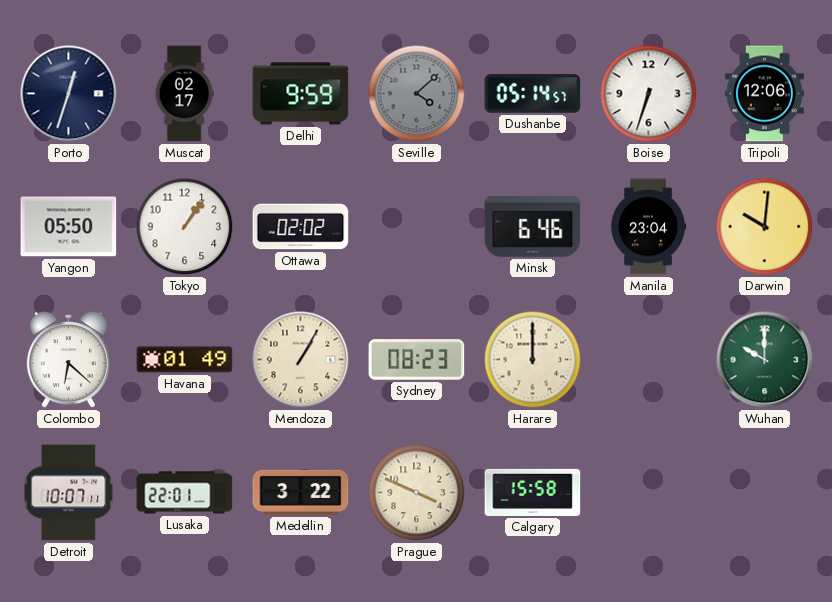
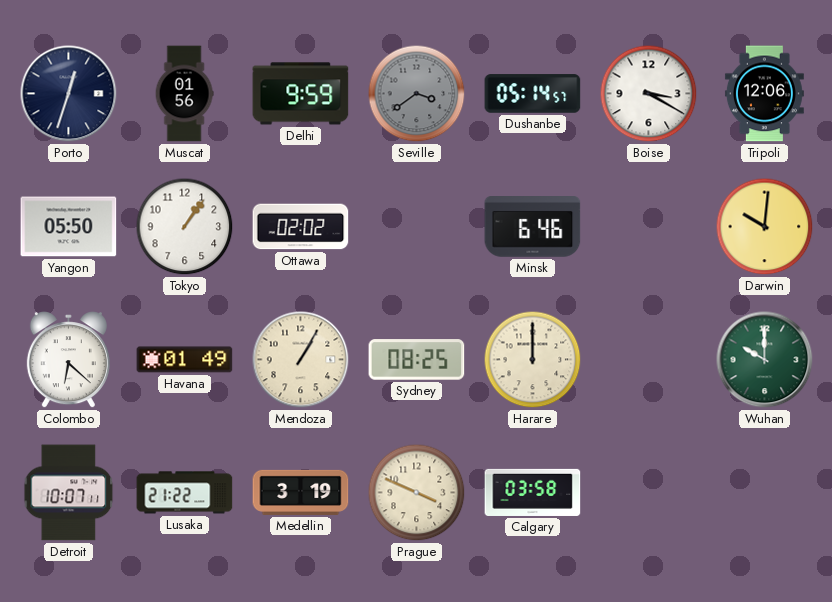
Muscat: 02:17 -> 01:56
Seville: 4:08 -> 3:39
Boise: 6:33 -> 3:20
Manila: 23:04 -> none
Sydney: 08:23 -> 08:25
Lusaka: 22:01 -> 21:22
Medellin: 3:22 -> 3:19
Calgary: 15:58 -> 03:58
